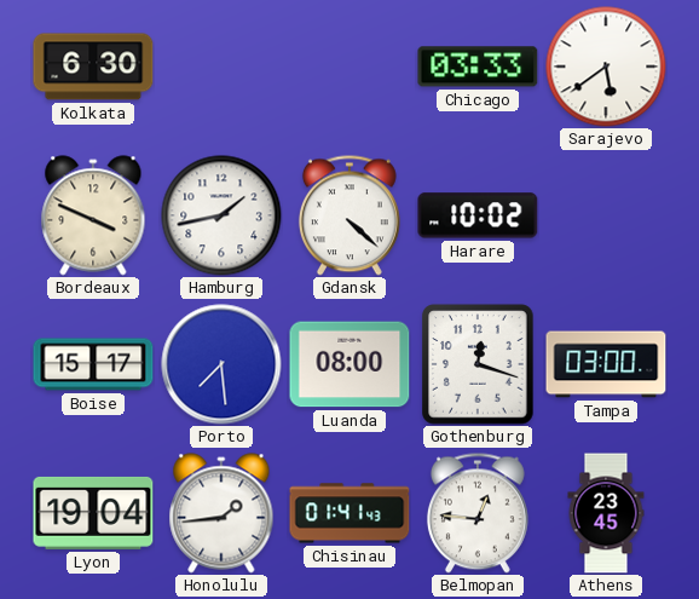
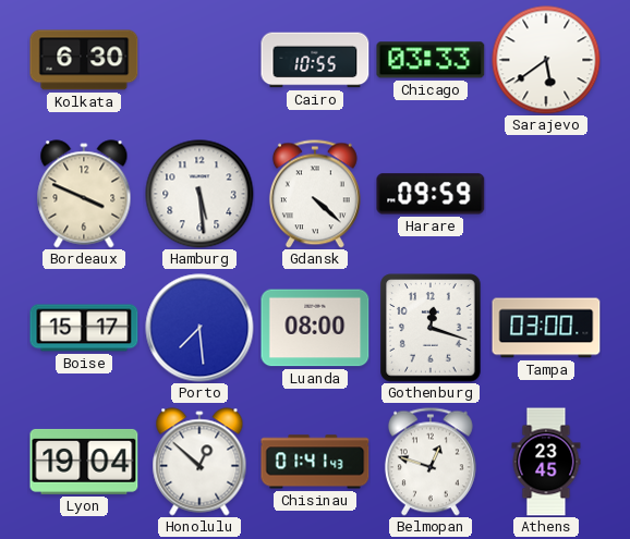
Cairo: none -> 10:55
Hamburg: 1:43 -> 5:29
Harare: 10:02 -> 09:59
Honolulu: 1:44 -> 12:52
Belmopan: 12:46 -> 12:48
